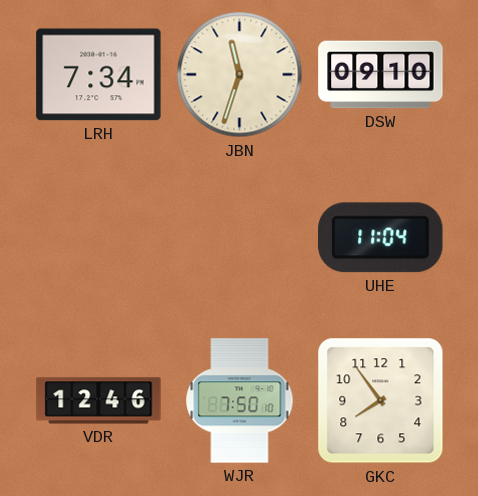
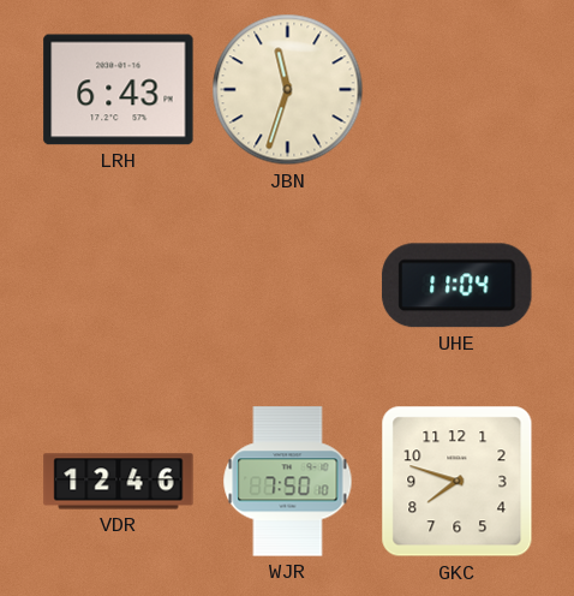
LRH: 7:34 -> 6:43
DSW: 09:10 -> none
GKC: 7:54 -> 7:48
